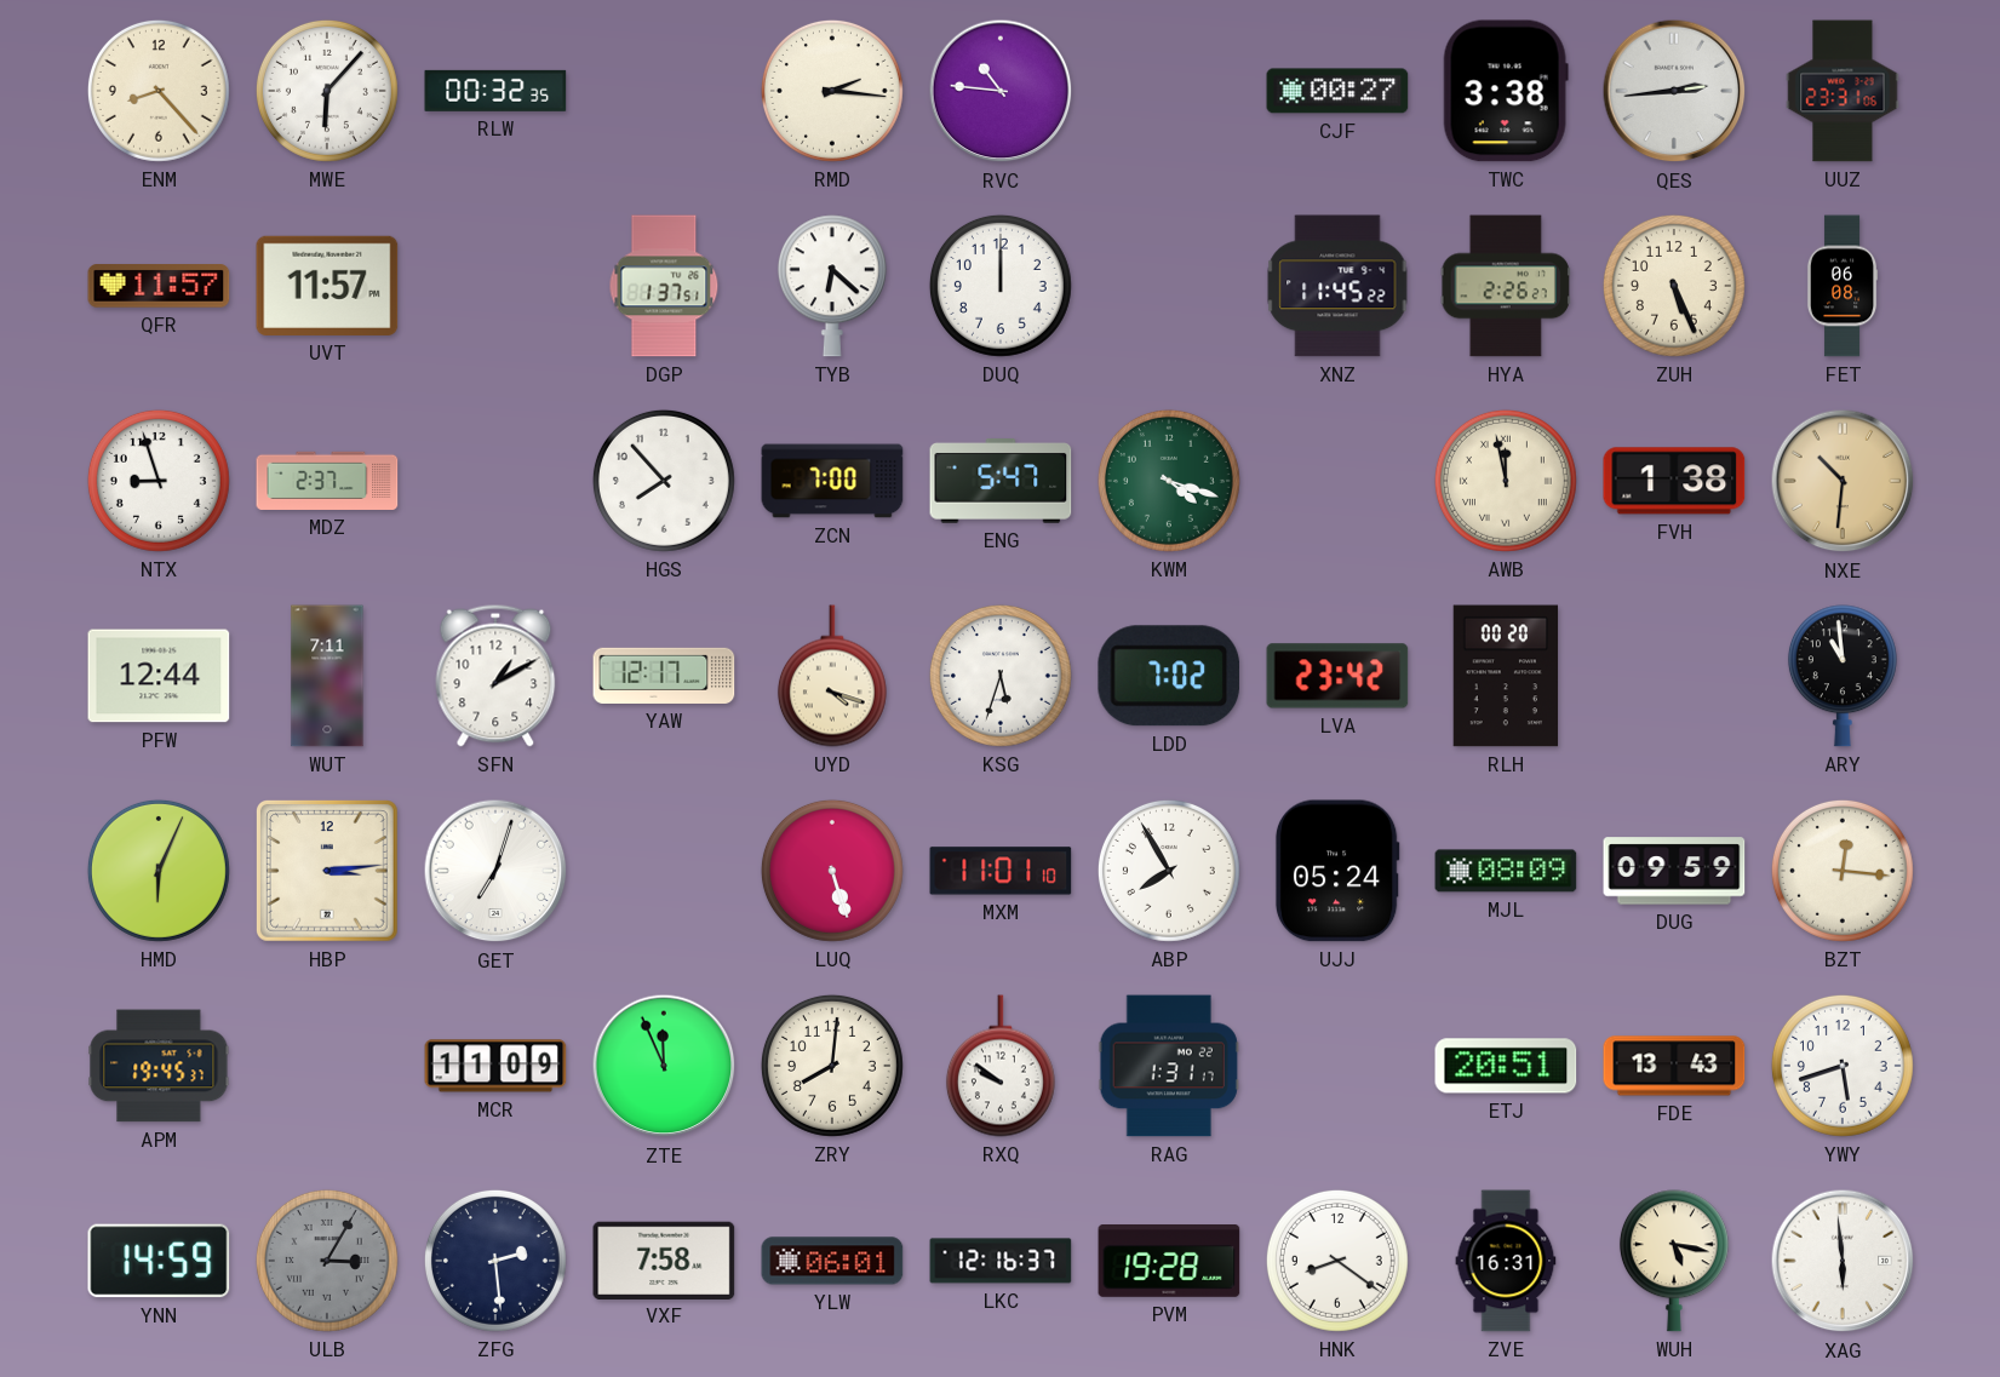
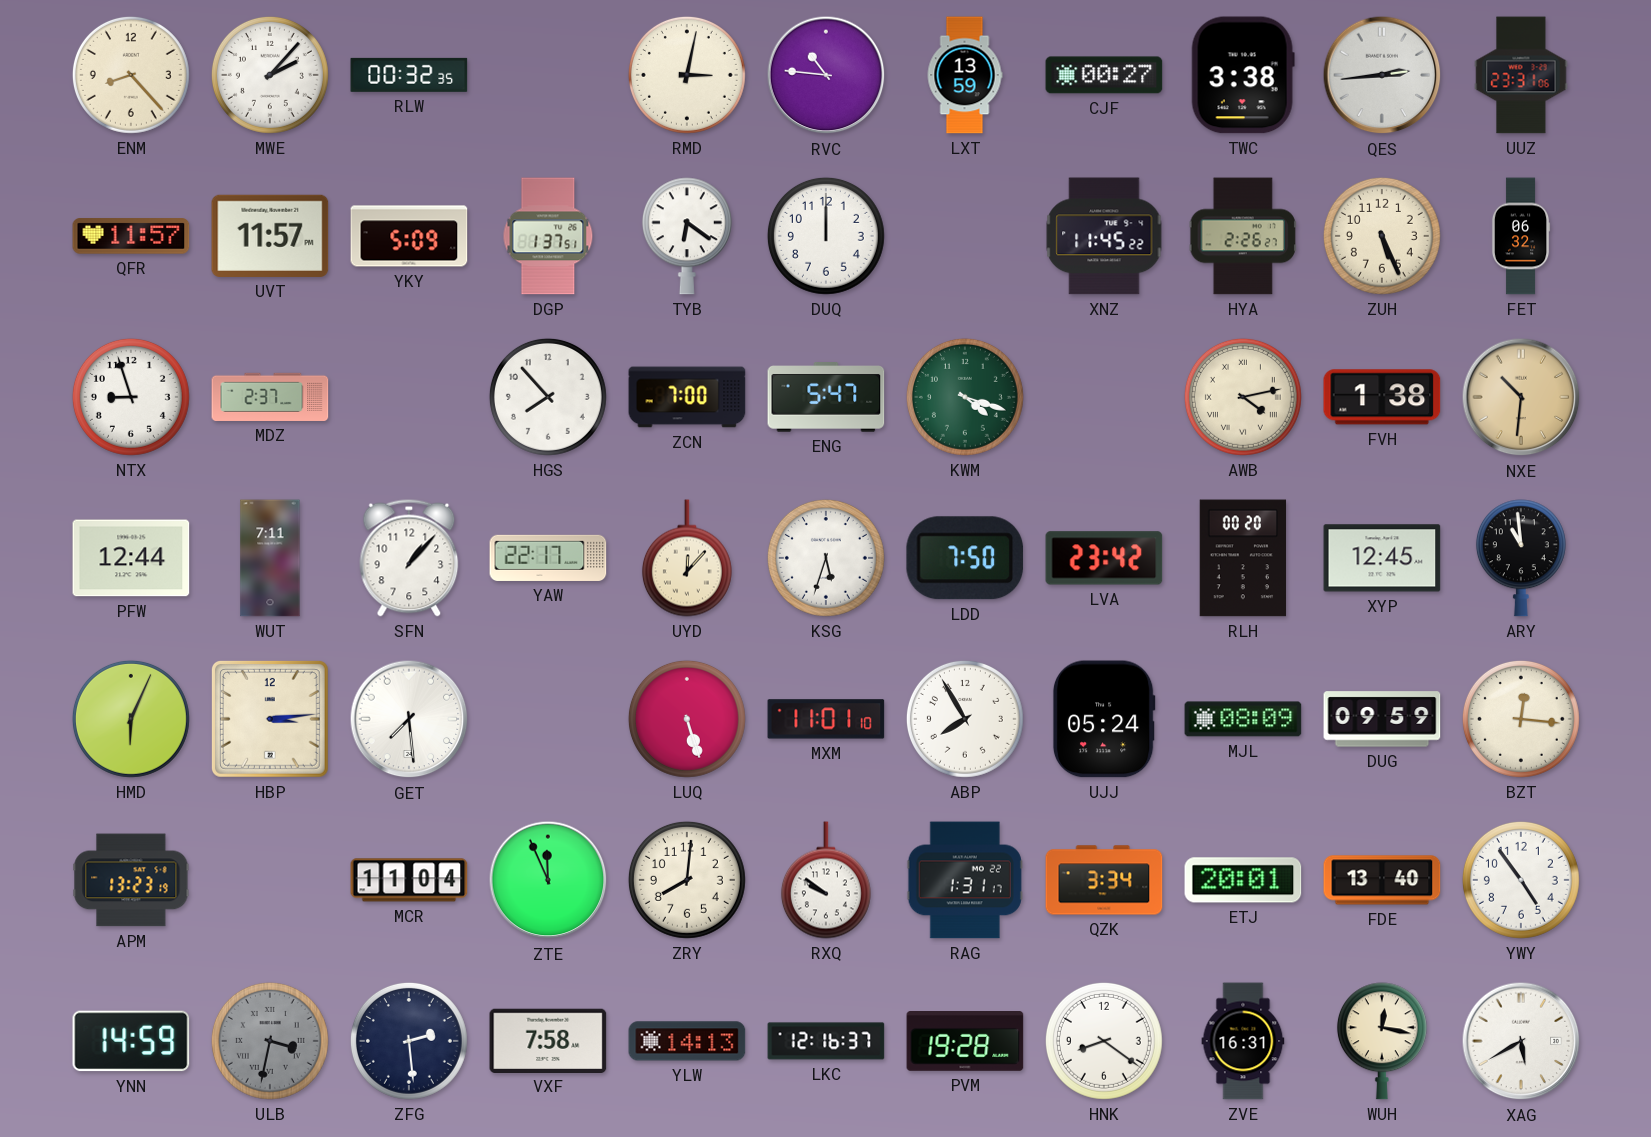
MWE: 6:07 -> 2:07
RMD: 2:16 -> 3:02
LXT: none -> 13:59
YKY: none -> 5:09
TYB: 6:22 -> 6:21
FET: 06:08 -> 06:32
AWB: 11:58 -> 4:13
SFN: 1:10 -> 1:07
YAW: 12:17 -> 22:17
UYD: 4:18 -> 12:07
LDD: 7:02 -> 7:50
XYP: none -> 12:45
GET: 7:03 -> 7:29
APM: 19:45 -> 13:23
MCR: 11:09 -> 11:04
QZK: none -> 3:34
ETJ: 20:51 -> 20:01
FDE: 13:43 -> 13:40
YWY: 5:42 -> 4:54
ULB: 3:05 -> 3:32
YLW: 06:01 -> 14:13
WUH: 5:17 -> 12:17
XAG: 5:59 -> 5:40
